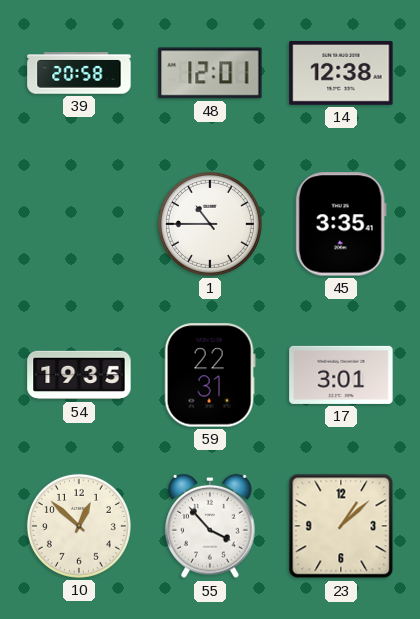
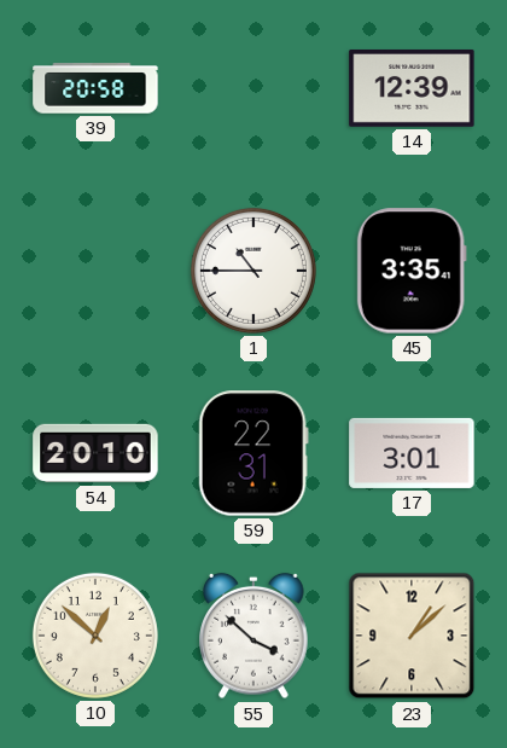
48: 12:01 -> none
14: 12:38 -> 12:39
54: 19:35 -> 20:10
55: 3:53 -> 3:52
